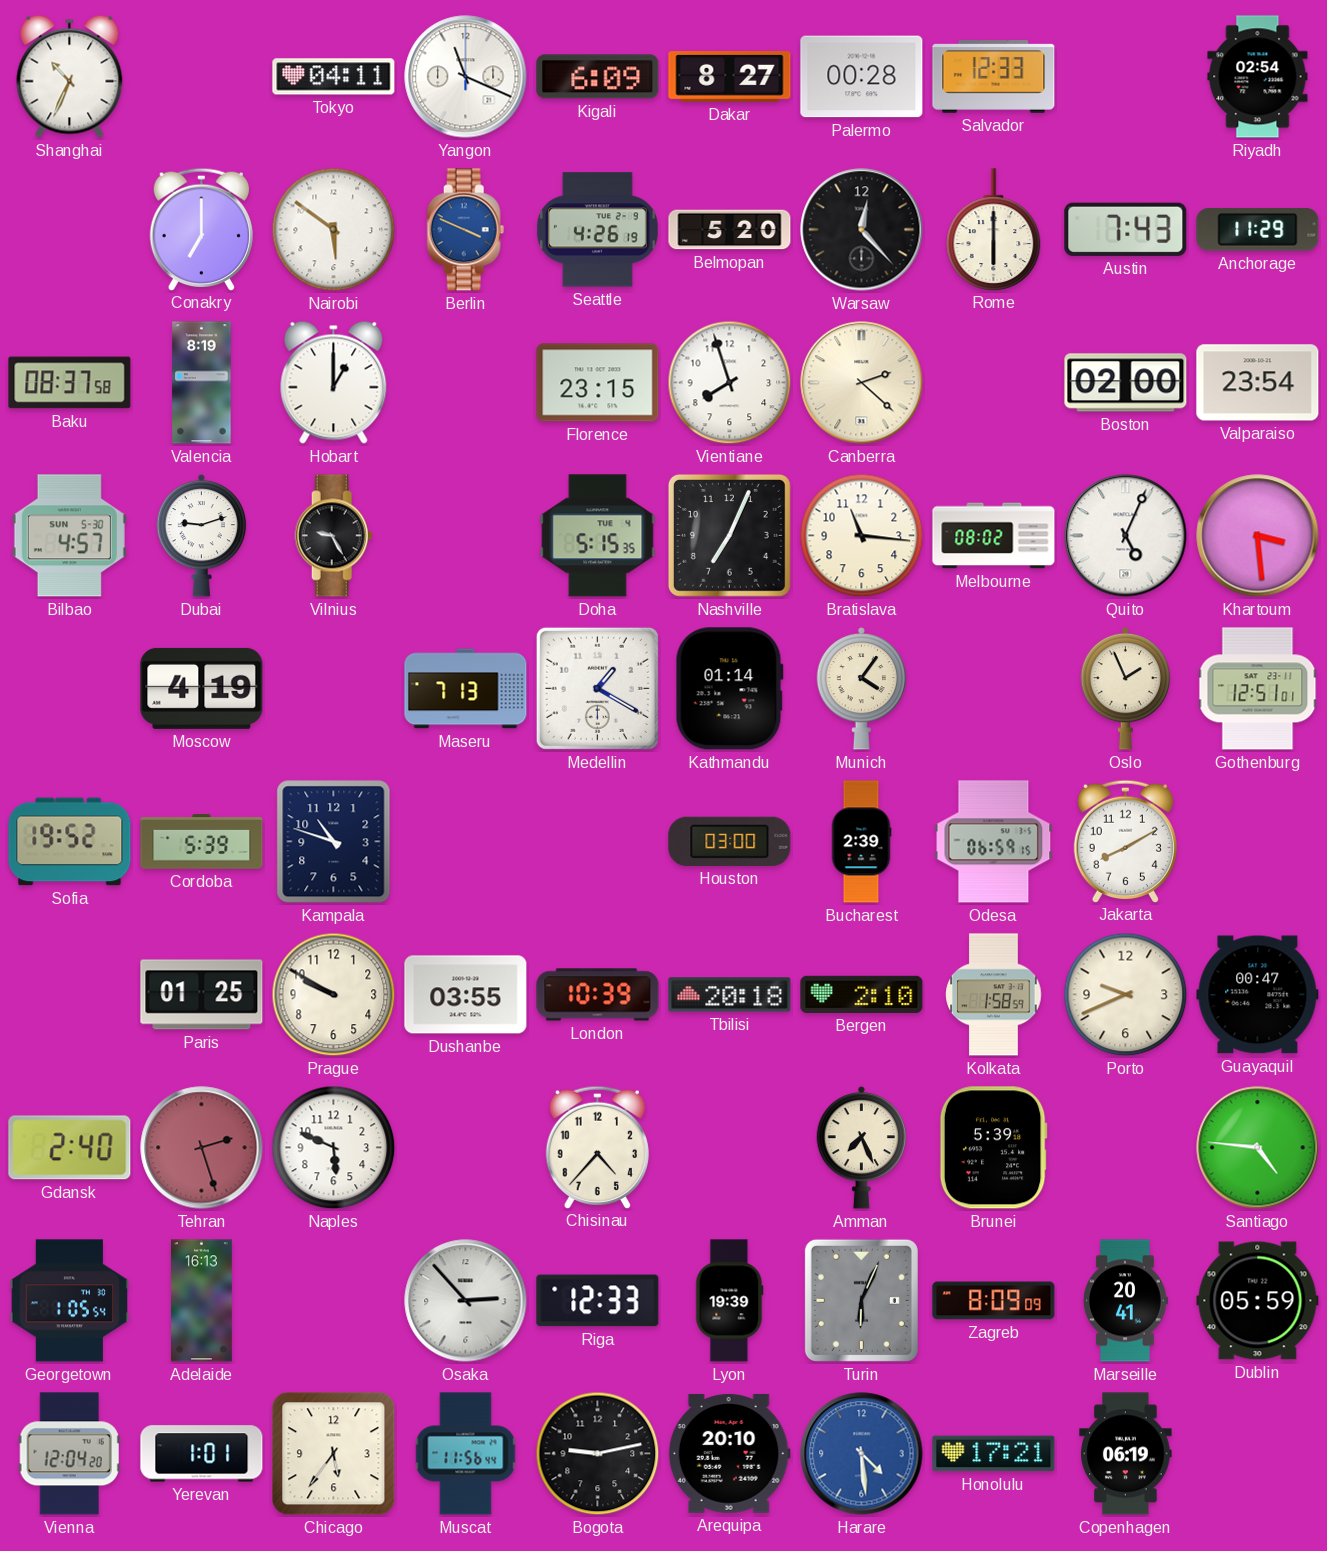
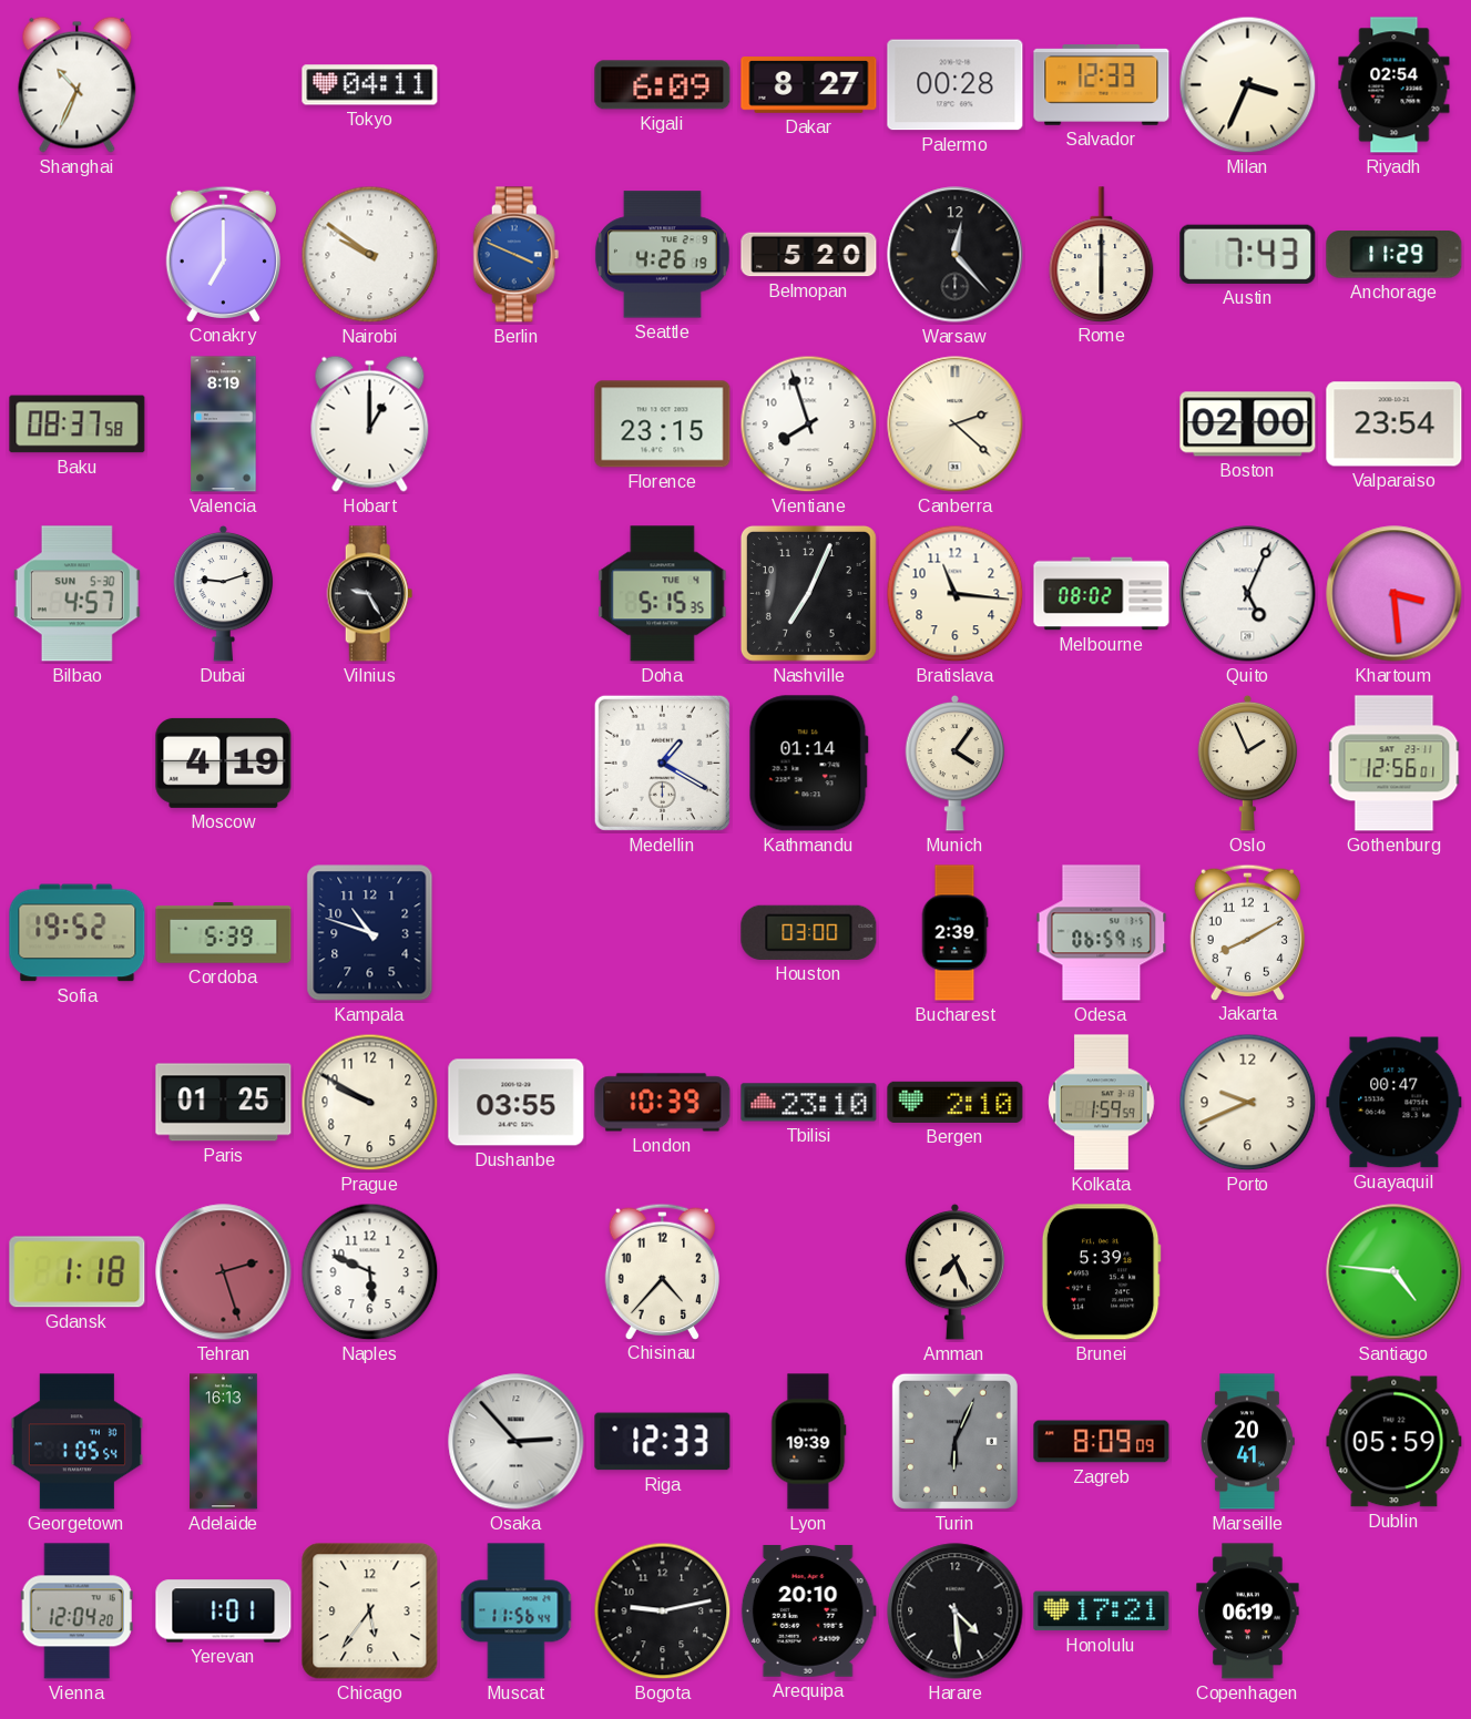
Yangon: 11:19 -> none
Milan: none -> 3:34
Nairobi: 5:51 -> 9:51
Maseru: 7:13 -> none
Gothenburg: 12:51 -> 12:56
Tbilisi: 20:18 -> 23:10
Kolkata: 1:58 -> 1:59
Gdansk: 2:40 -> 1:18
Harare dial: blue -> black
